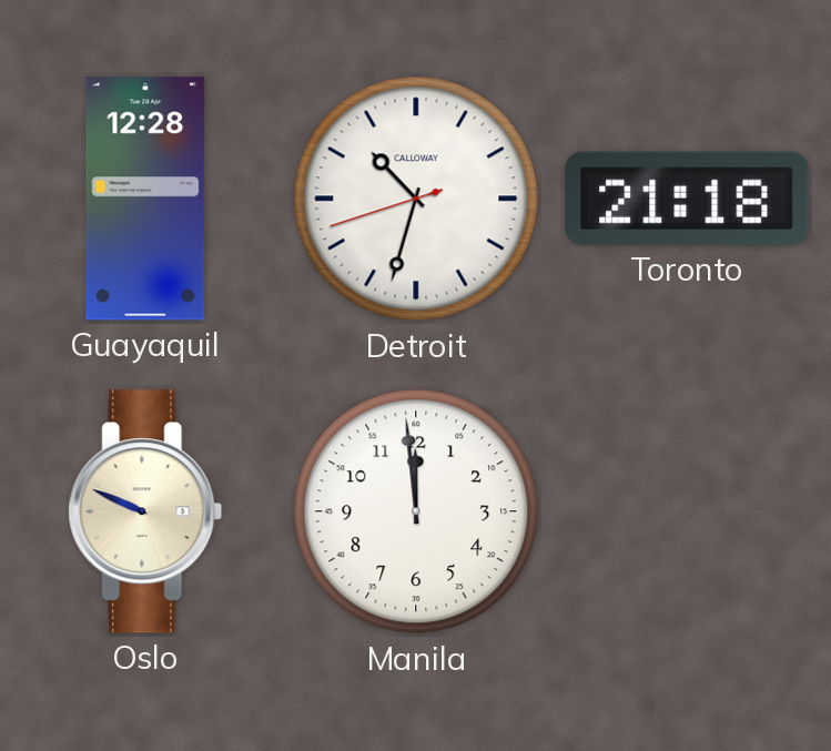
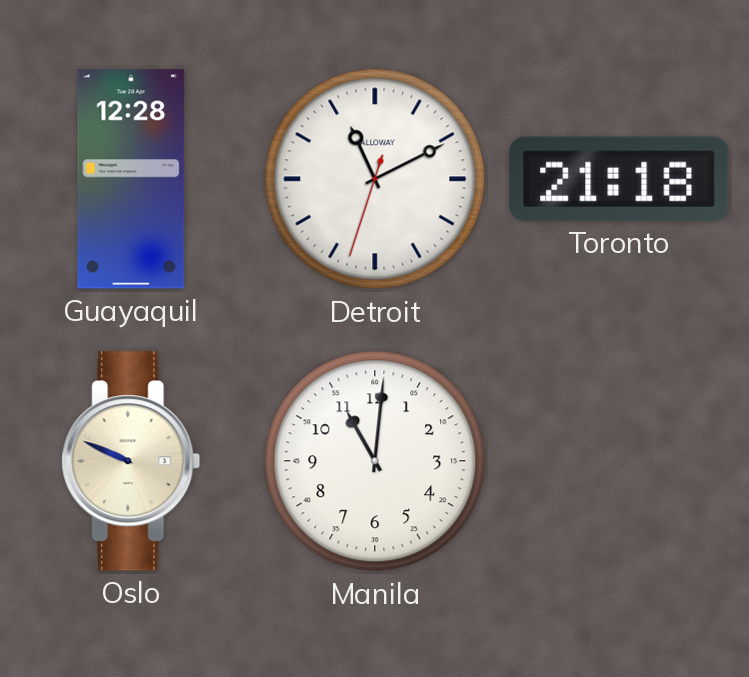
Detroit: 10:32 -> 11:10
Manila: 11:59 -> 11:01
